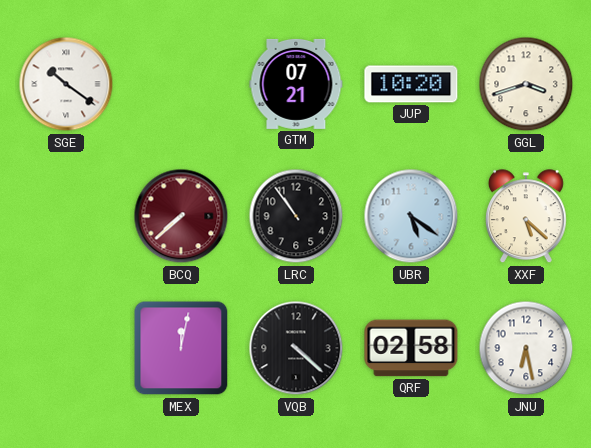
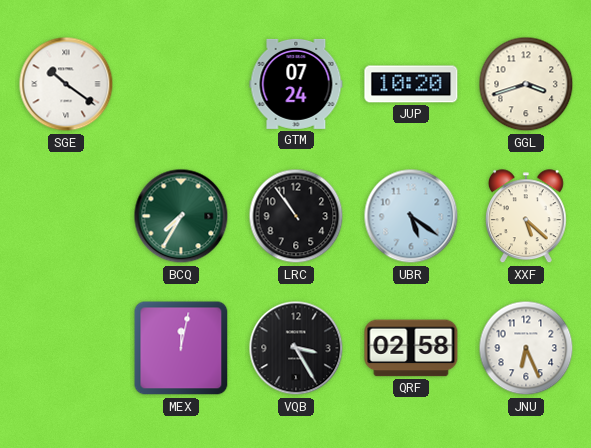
GTM: 07:21 -> 07:24
BCQ: 7:38 -> 7:35
BCQ dial: burgundy -> green
VQB: 4:22 -> 3:25
JNU: 6:28 -> 6:26
